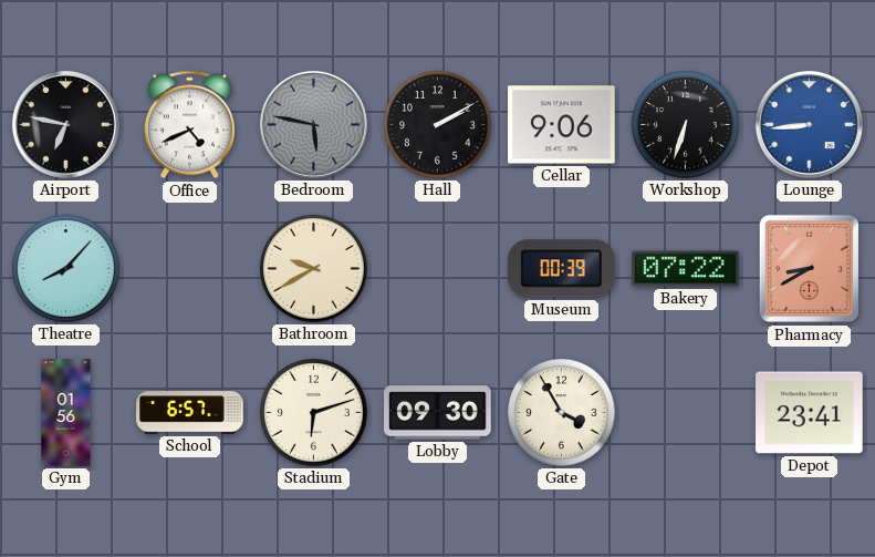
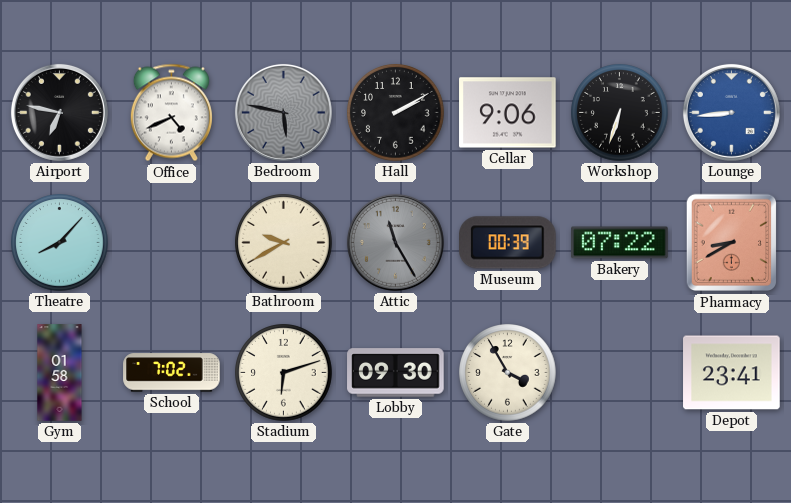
Attic: none -> 11:25
Gym: 01:56 -> 01:58
School: 6:57 -> 7:02
